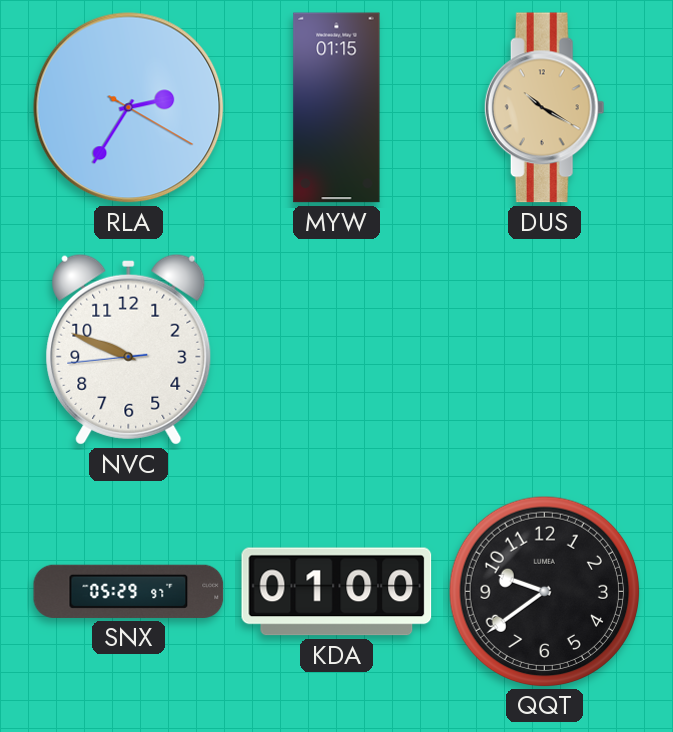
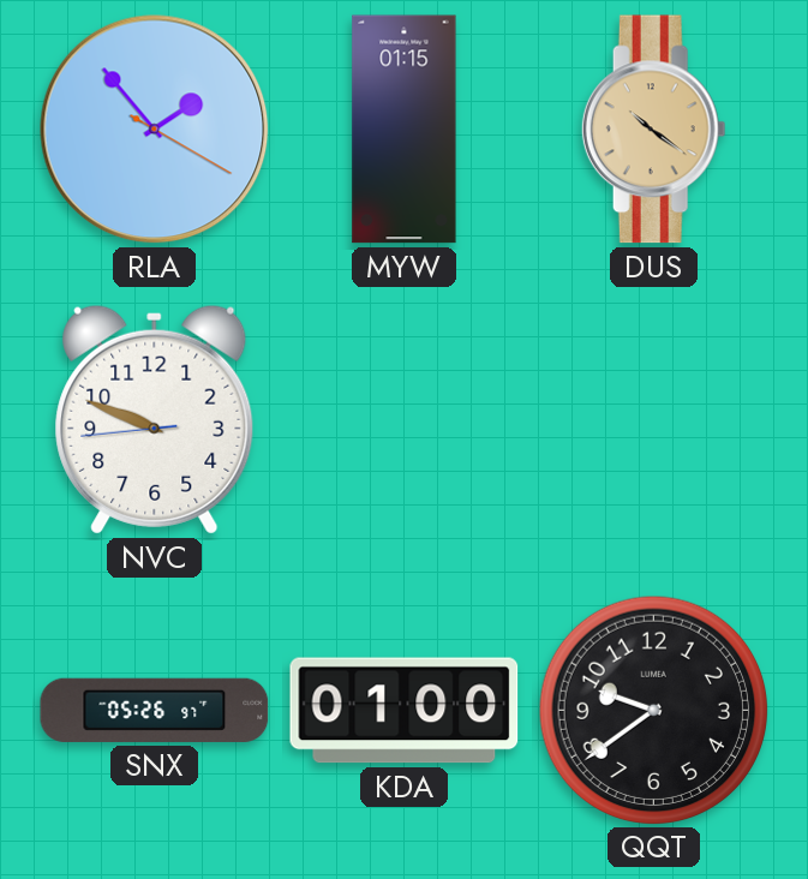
RLA: 2:35 -> 1:53
DUS: 10:20 -> 10:21
SNX: 05:29 -> 05:26
